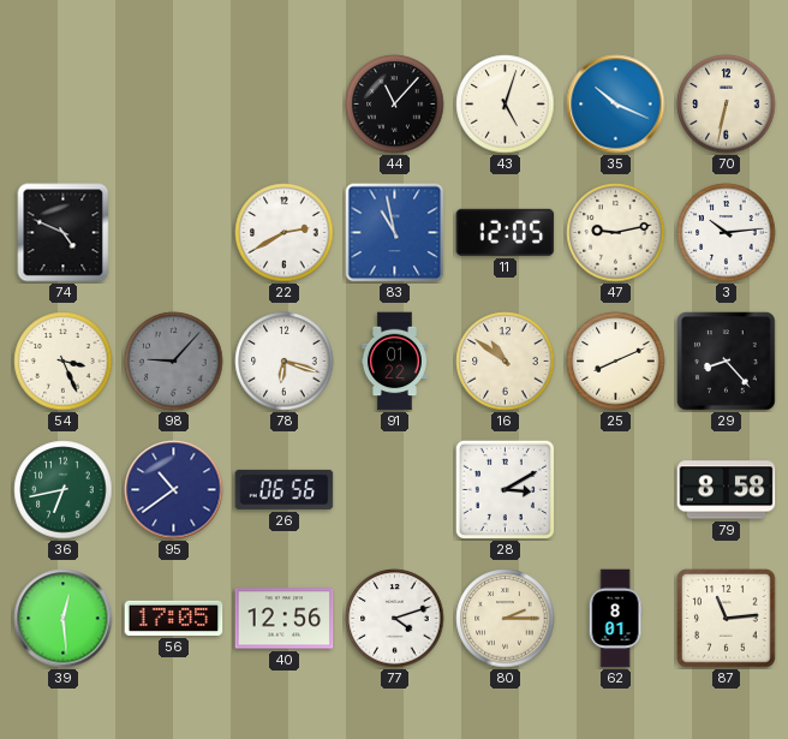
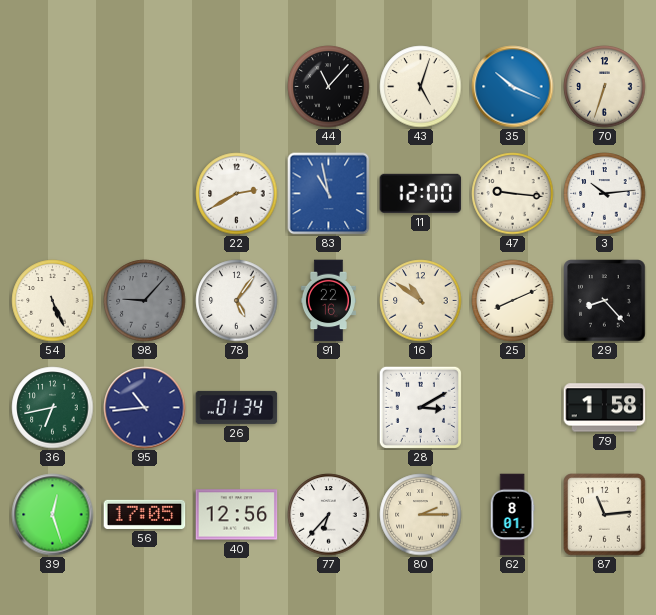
70: 6:32 -> 6:33
74: 4:49 -> none
11: 12:05 -> 12:00
47: 9:13 -> 9:16
54: 3:26 -> 5:26
78: 6:18 -> 5:06
91: 01:22 -> 22:16
95: 10:39 -> 10:44
26: 06:56 -> 01:34
79: 8:58 -> 1:58
39: 12:29 -> 12:27
77: 4:12 -> 6:37
